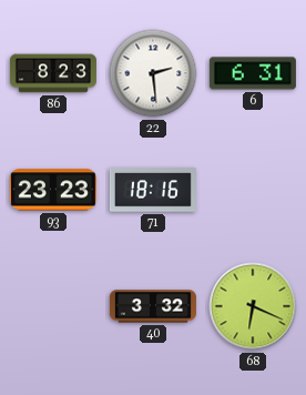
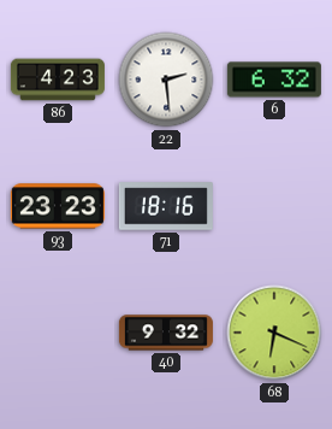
86: 8:23 -> 4:23
6: 6:31 -> 6:32
40: 3:32 -> 9:32
